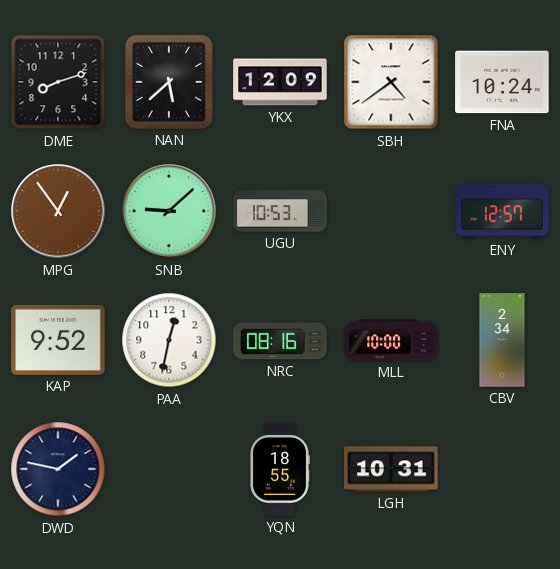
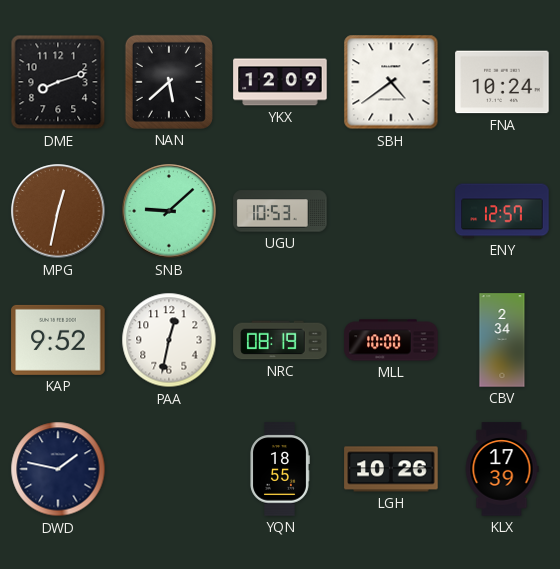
MPG: 12:54 -> 12:32
NRC: 08:16 -> 08:19
LGH: 10:31 -> 10:26
KLX: none -> 17:39
